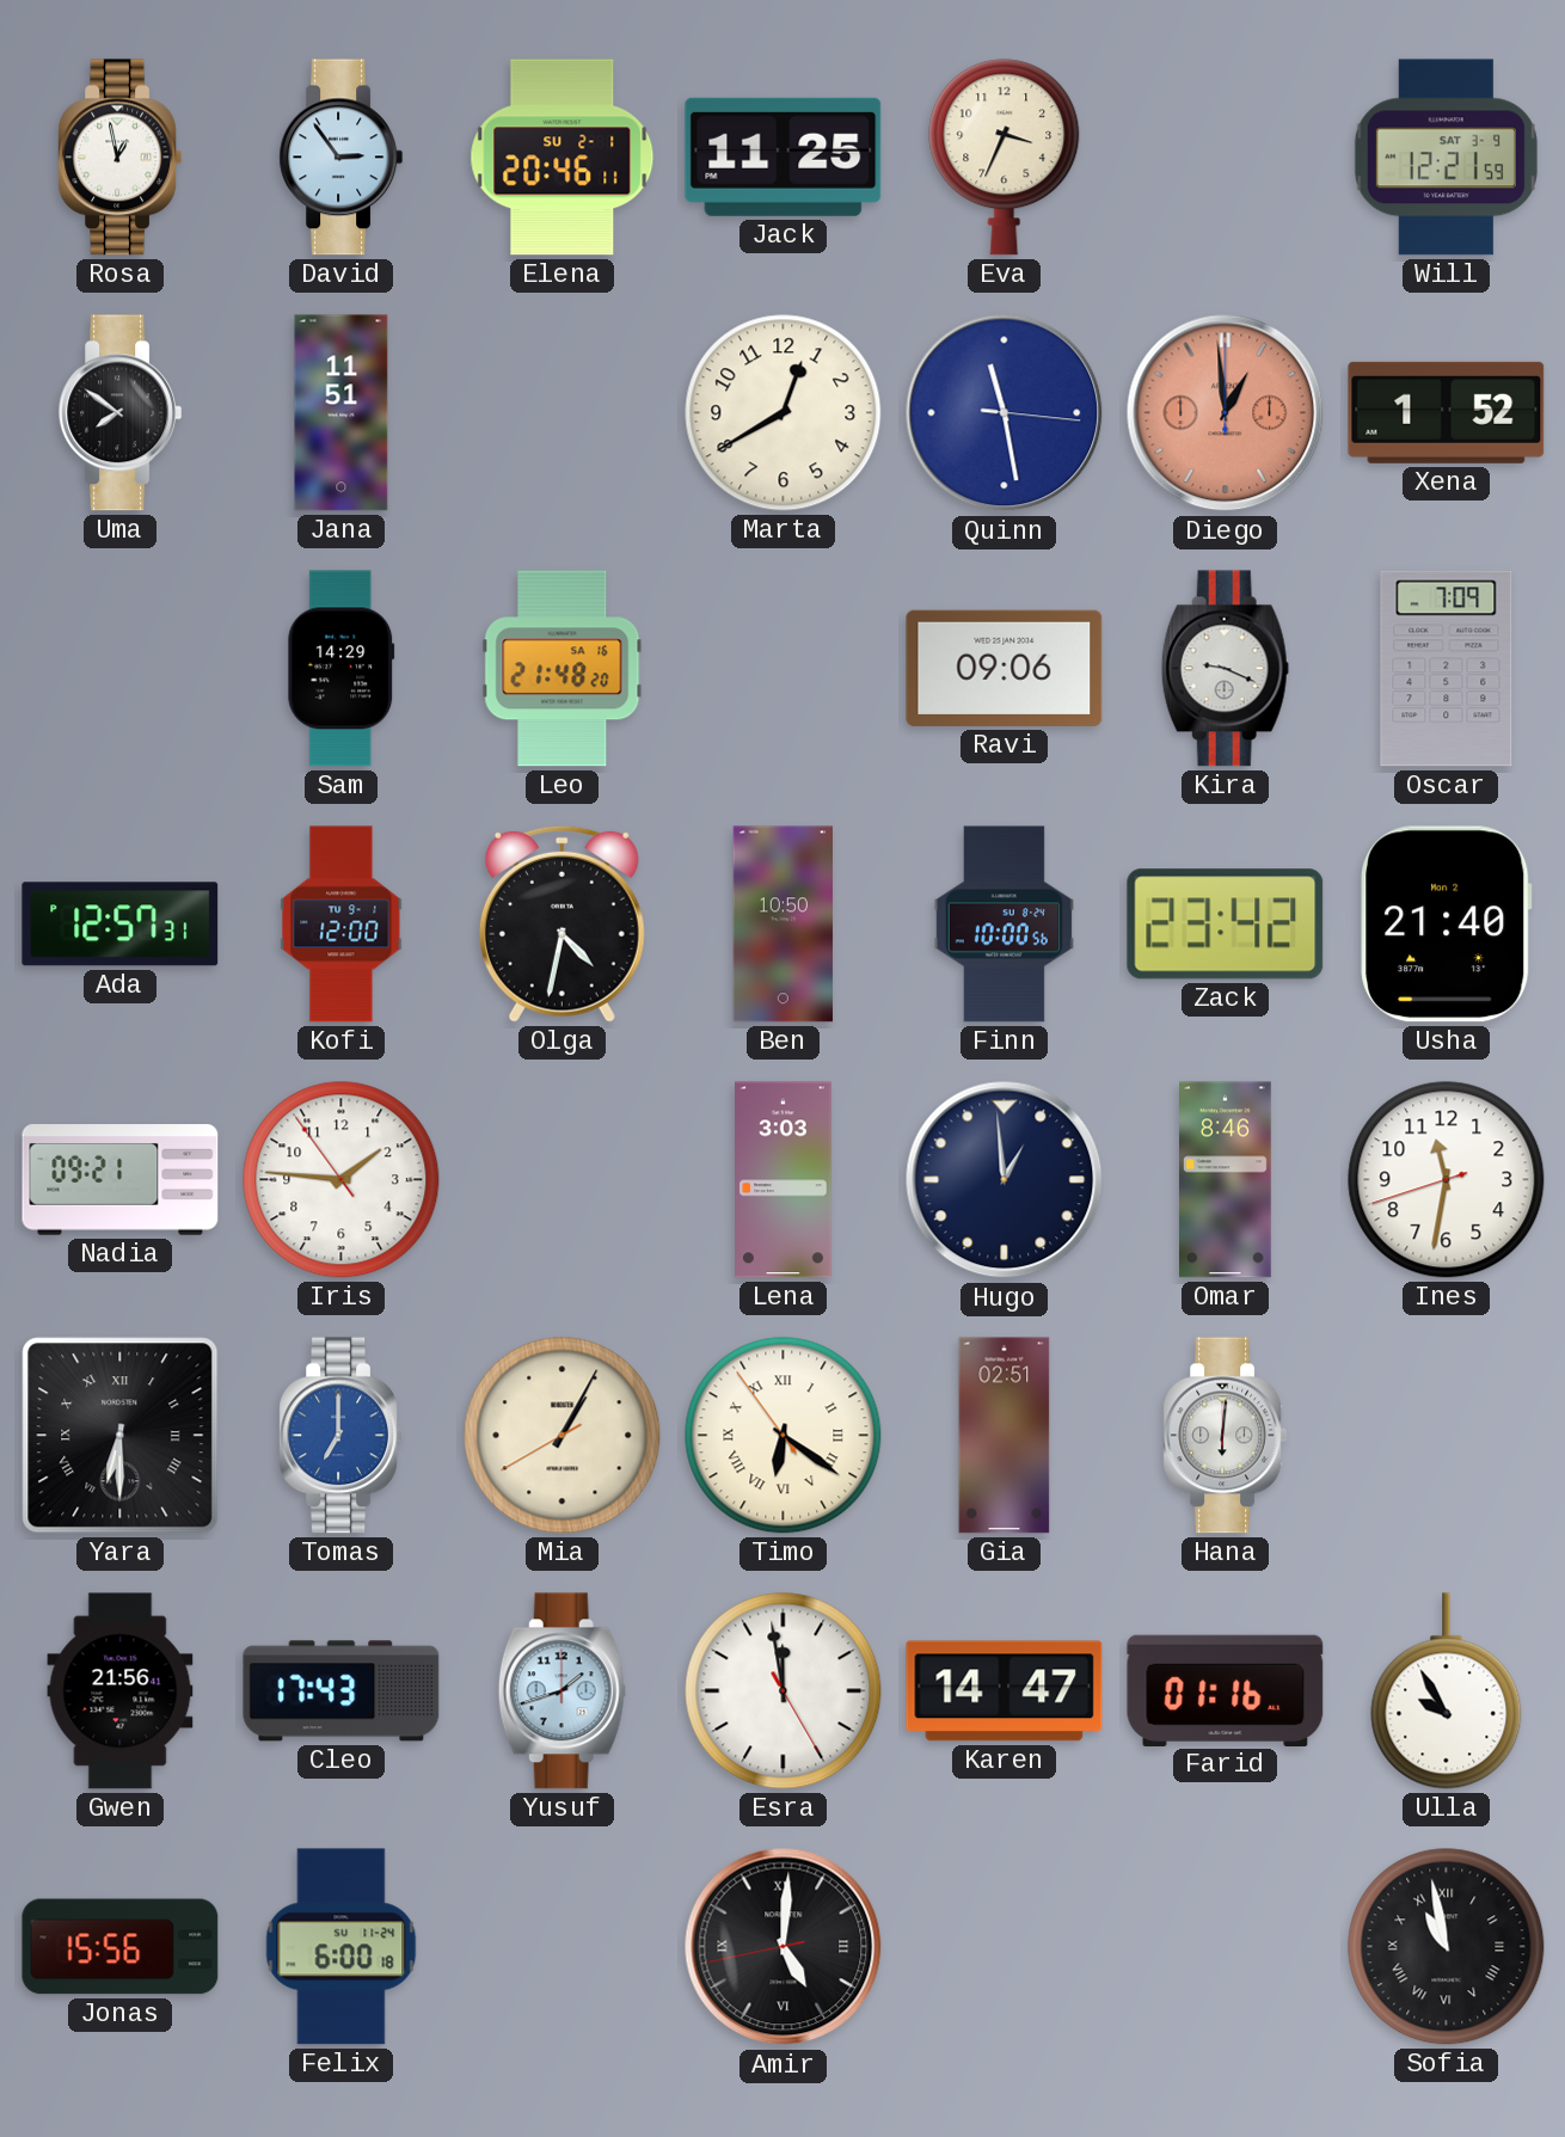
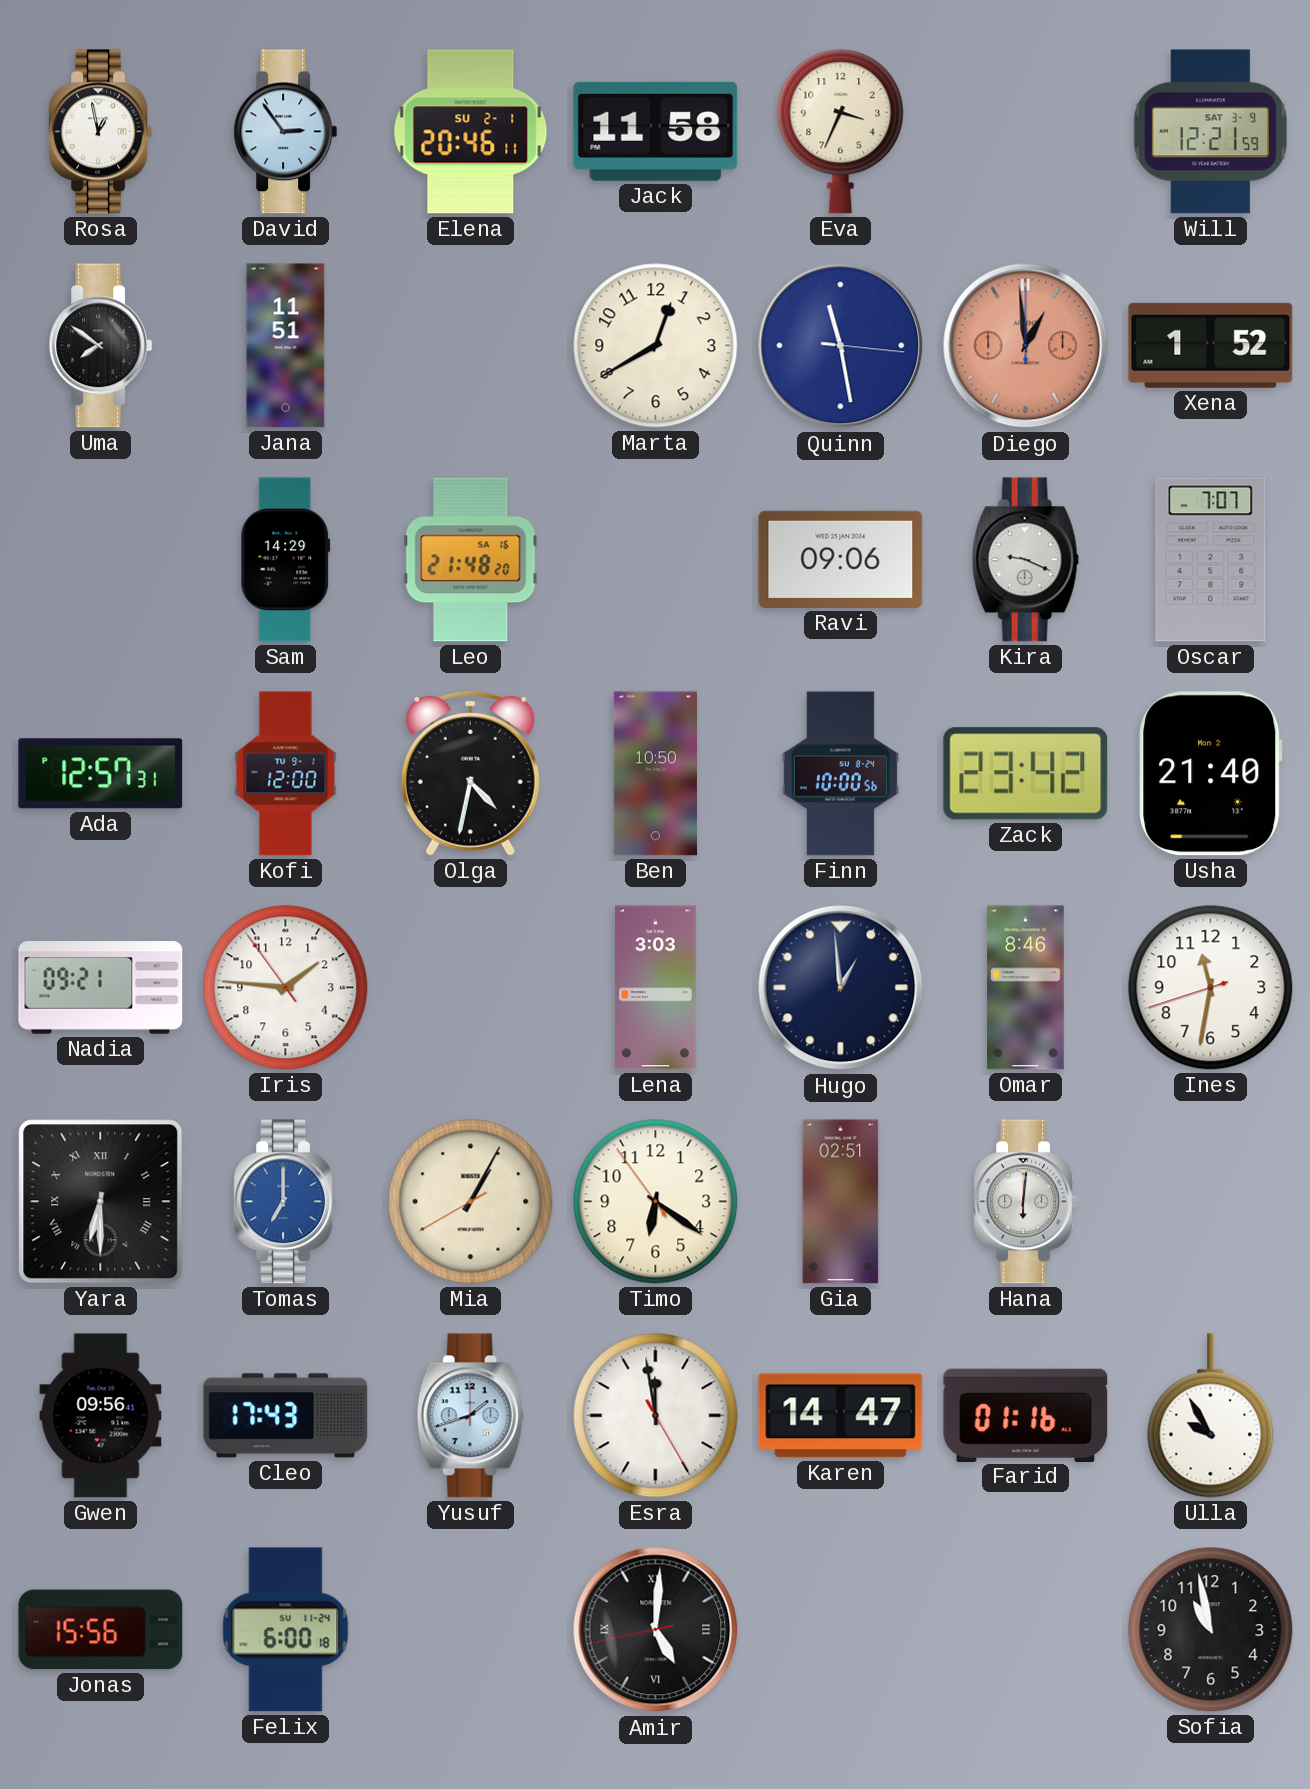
Jack: 11:25 -> 11:58
Oscar: 7:09 -> 7:07
Timo numerals: Roman -> Arabic
Gwen: 21:56 -> 09:56
Sofia numerals: Roman -> Arabic
